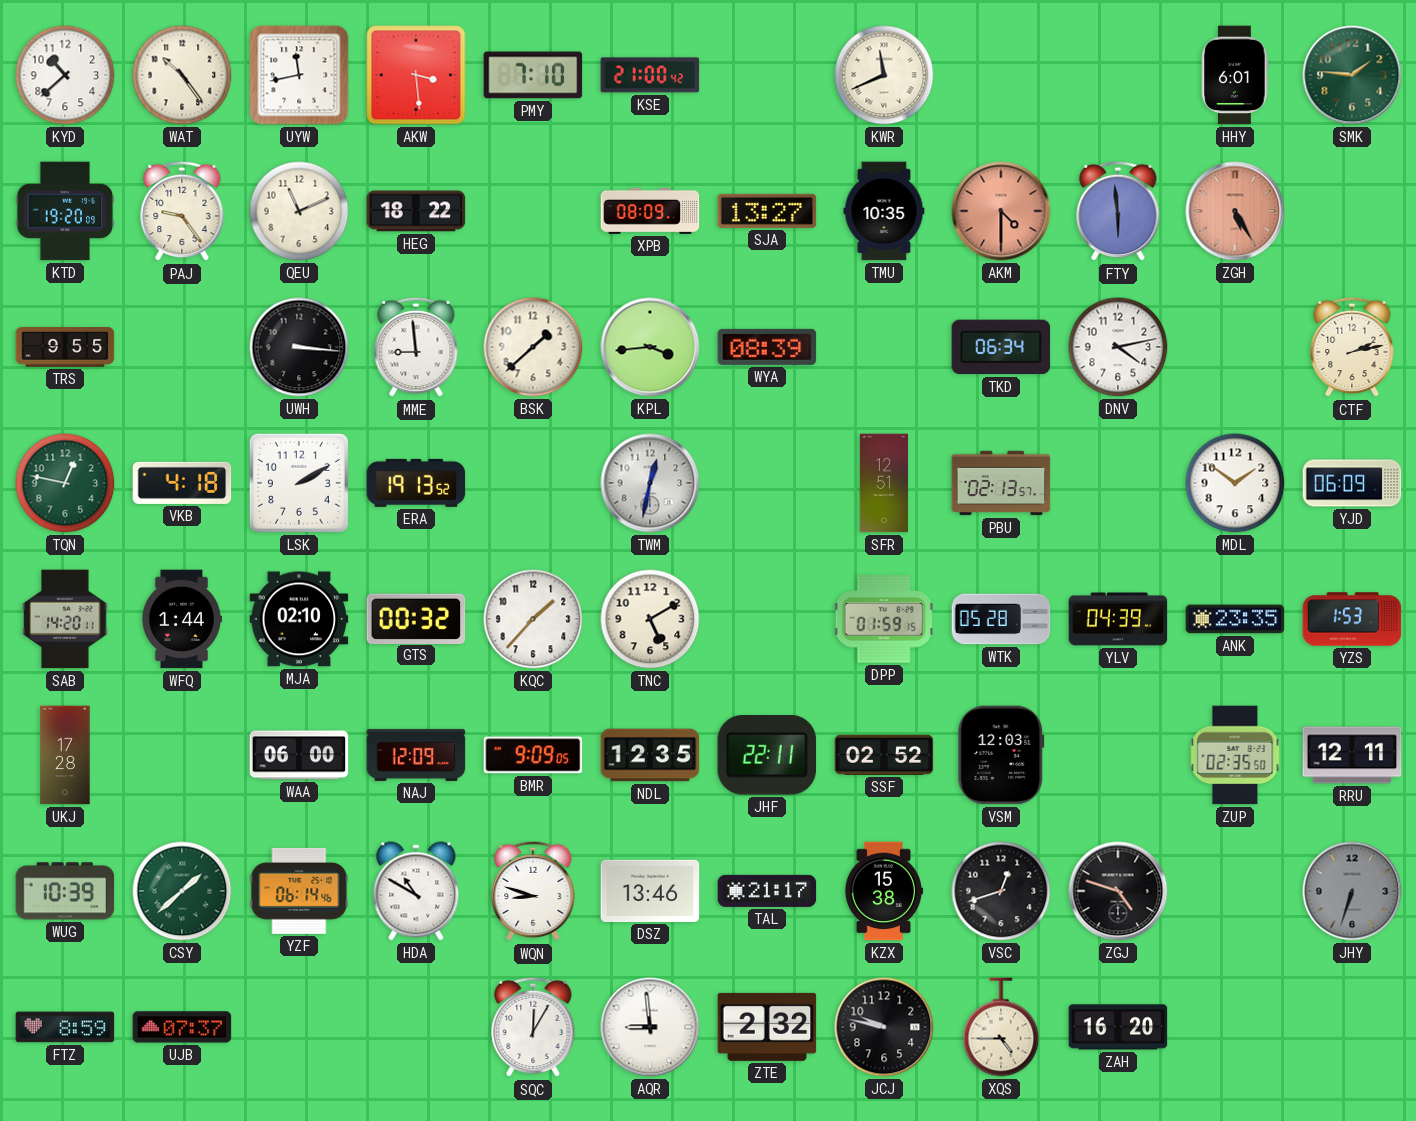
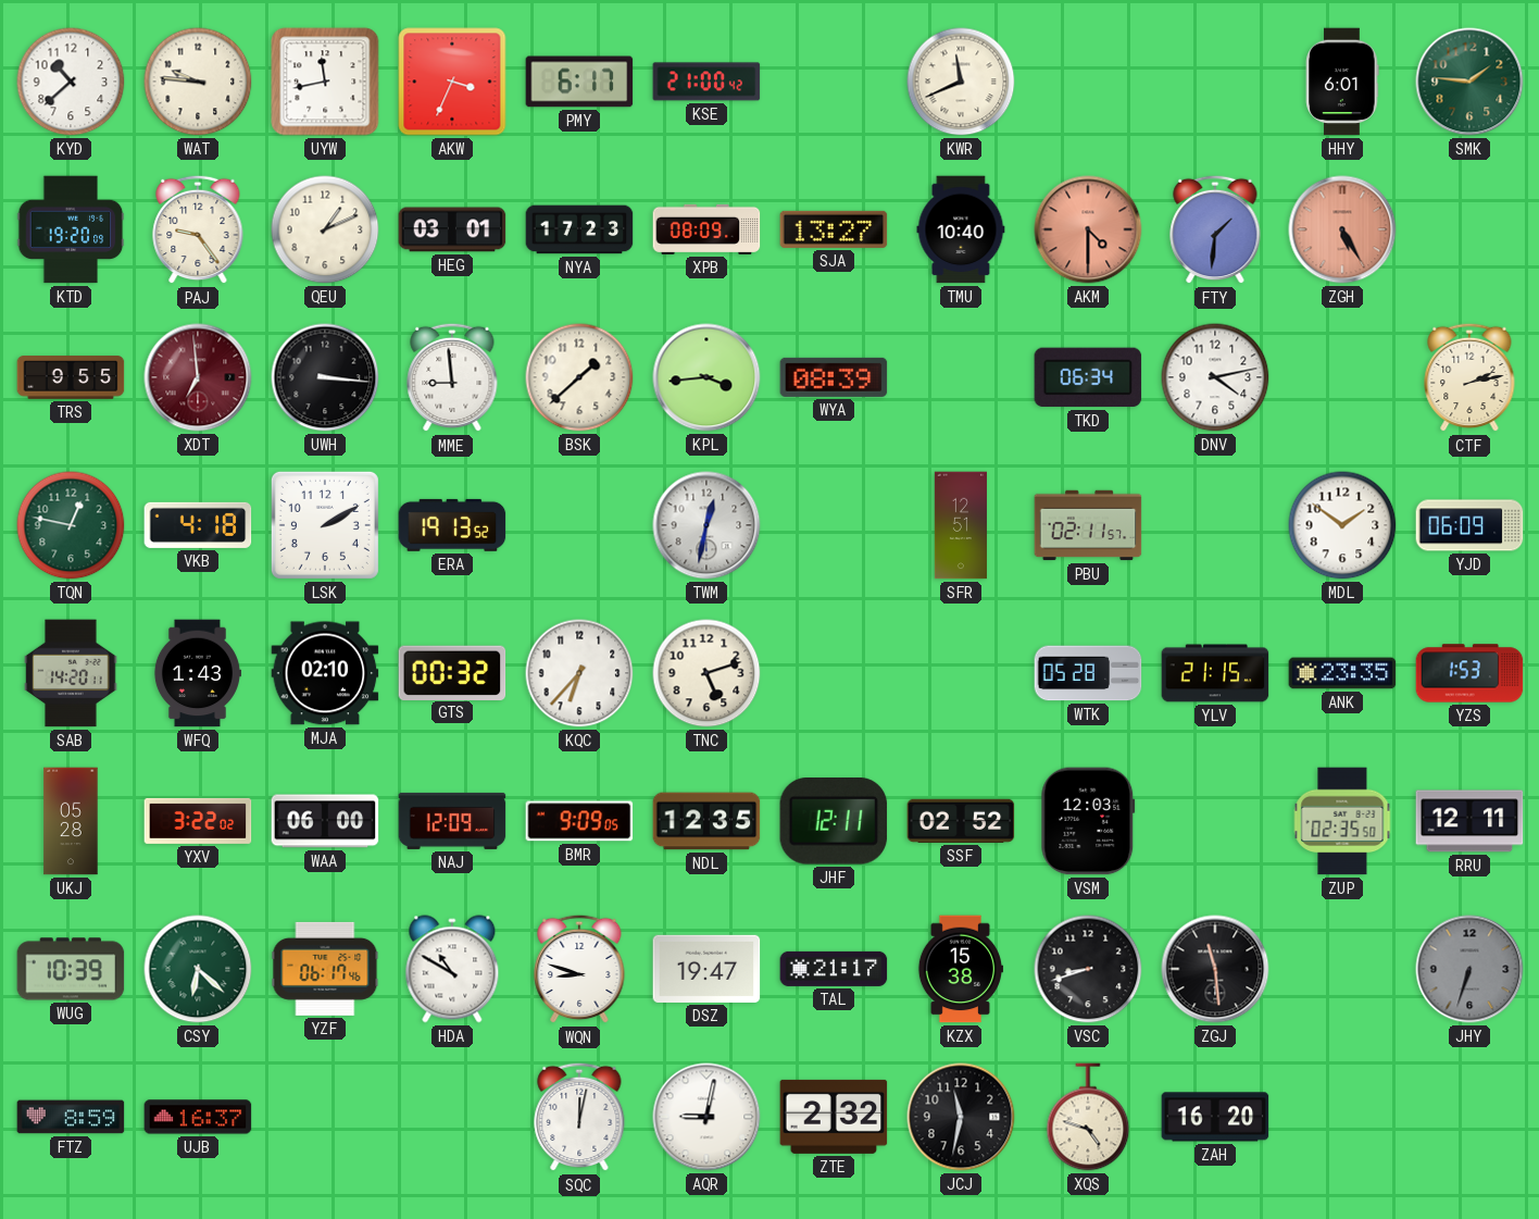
WAT: 10:24 -> 9:46
AKW: 3:29 -> 3:34
PMY: 7:10 -> 6:17
QEU: 11:11 -> 1:11
HEG: 18:22 -> 03:01
NYA: none -> 17:23
TMU: 10:35 -> 10:40
FTY: 5:59 -> 1:31
XDT: none -> 6:59
PBU: 02:13 -> 02:11
WFQ: 1:44 -> 1:43
KQC: 1:37 -> 6:37
TNC: 5:10 -> 5:12
DPP: 01:59 -> none
YLV: 04:39 -> 21:15
UKJ: 17:28 -> 05:28
YXV: none -> 3:22
JHF: 22:11 -> 12:11
CSY: 1:38 -> 6:22
YZF: 06:14 -> 06:17
DSZ: 13:46 -> 19:47
VSC: 12:42 -> 8:42
ZGJ: 4:48 -> 11:29
UJB: 07:37 -> 16:37
SQC: 12:05 -> 12:02
AQR: 8:59 -> 9:02
JCJ: 9:47 -> 11:32
XQS: 4:45 -> 4:48
